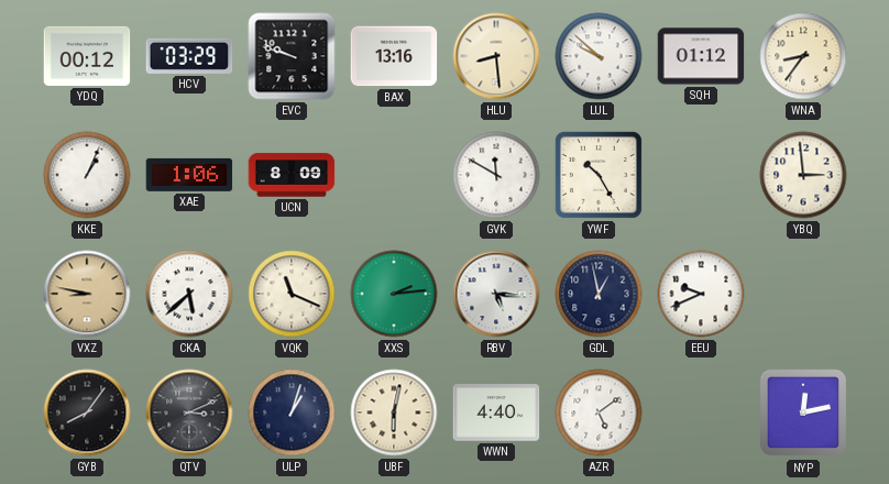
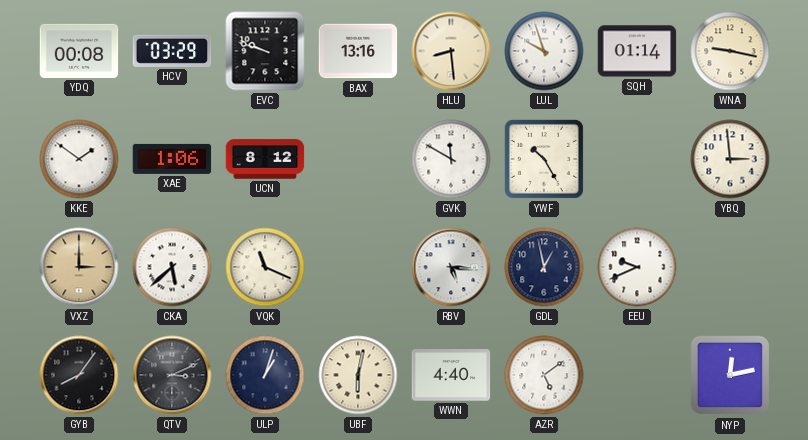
YDQ: 00:12 -> 00:08
LUL: 9:52 -> 9:57
SQH: 01:12 -> 01:14
WNA: 8:36 -> 9:17
KKE: 1:04 -> 1:51
UCN: 8:09 -> 8:12
VXZ: 8:47 -> 3:00
XXS: 2:14 -> none
